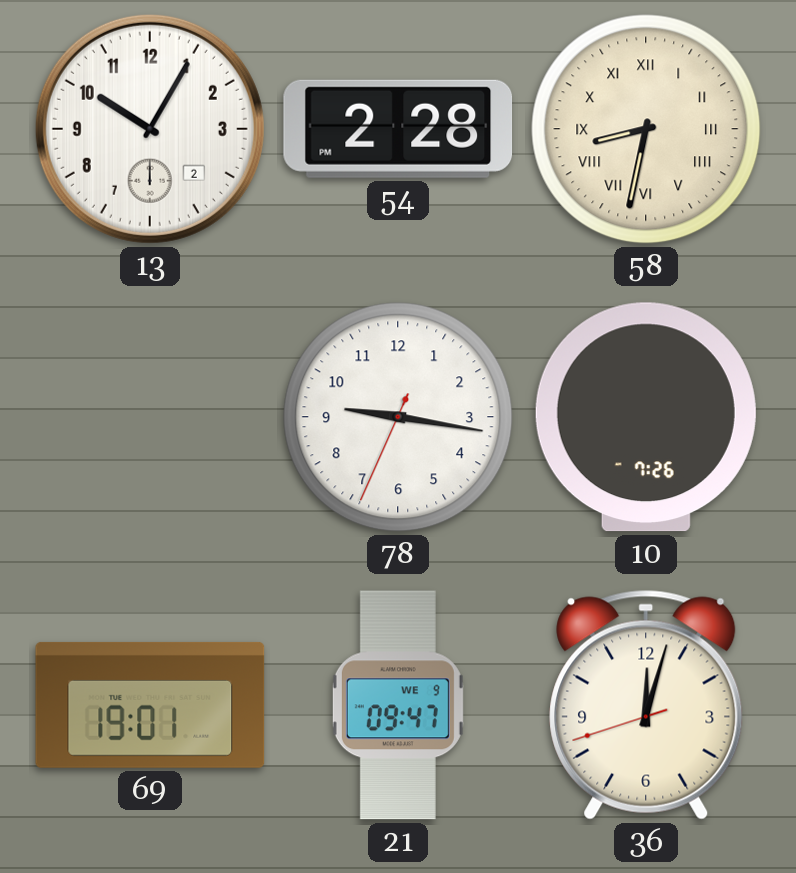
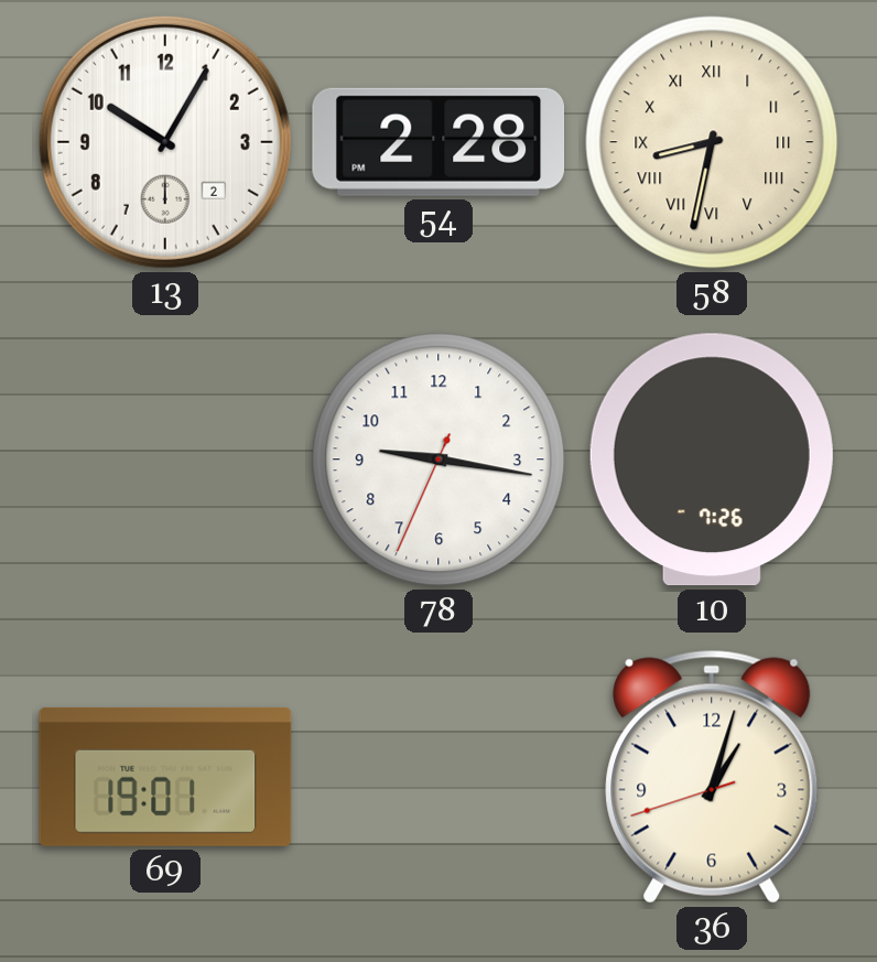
21: 09:47 -> none
36: 12:02 -> 1:02
